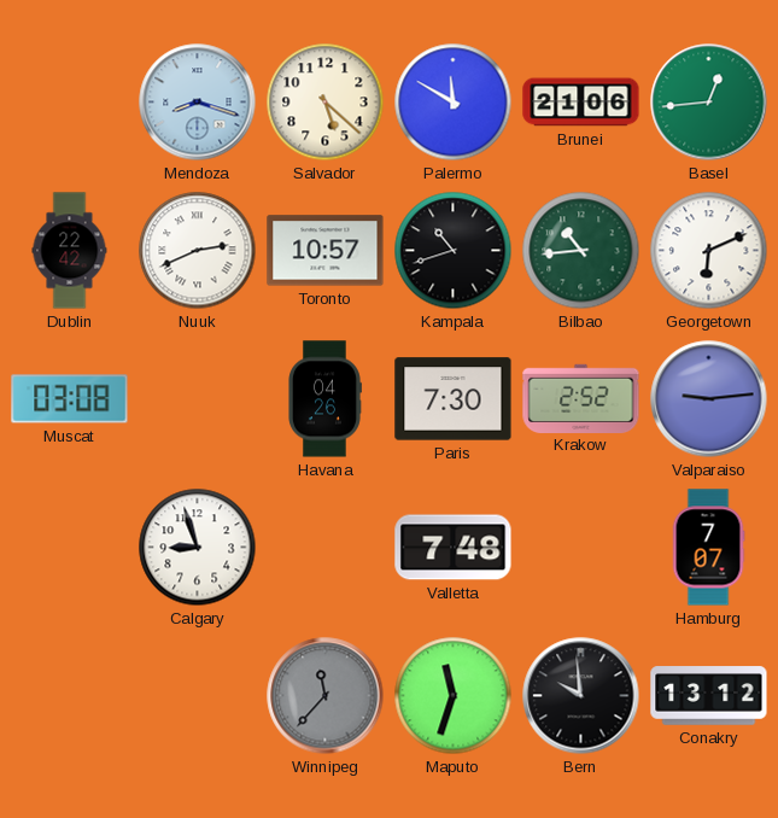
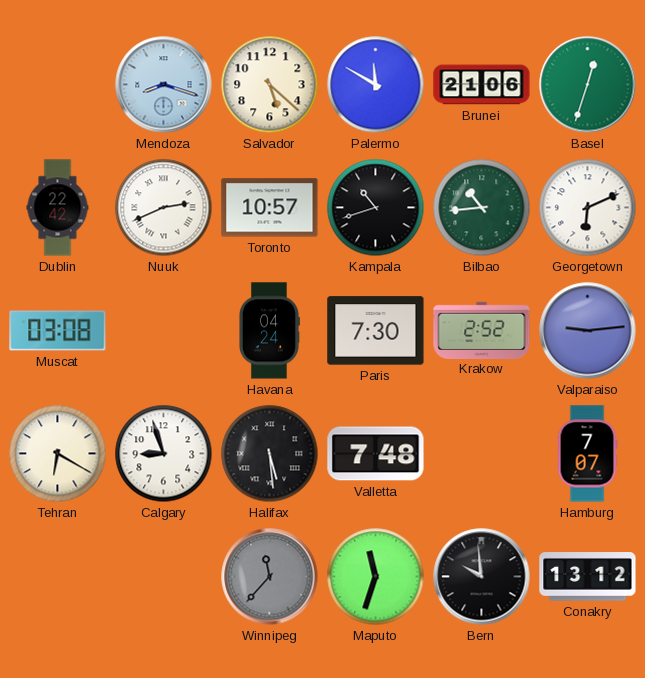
Basel: 12:44 -> 12:33
Havana: 04:26 -> 04:24
Tehran: none -> 6:20
Halifax: none -> 5:29
